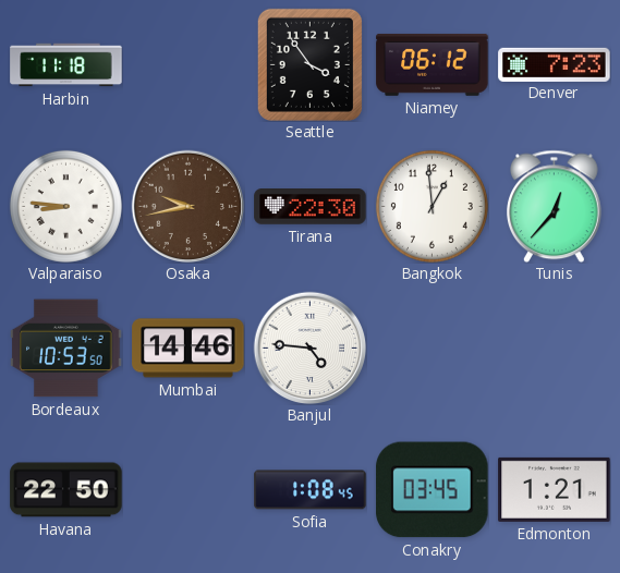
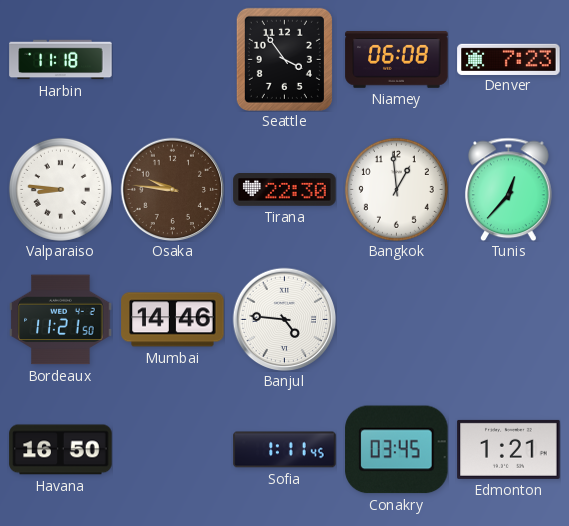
Niamey: 06:12 -> 06:08
Osaka: 9:43 -> 9:46
Bordeaux: 10:53 -> 11:21
Havana: 22:50 -> 16:50
Sofia: 1:08 -> 1:11
